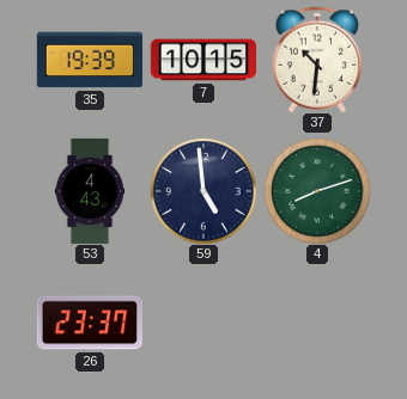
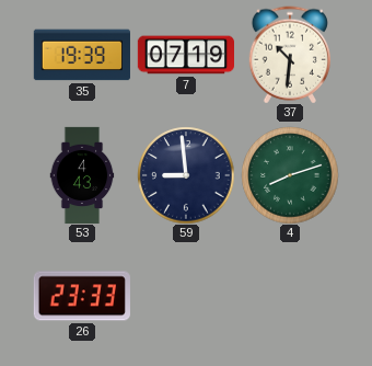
7: 10:15 -> 07:19
59: 4:59 -> 8:59
26: 23:37 -> 23:33
